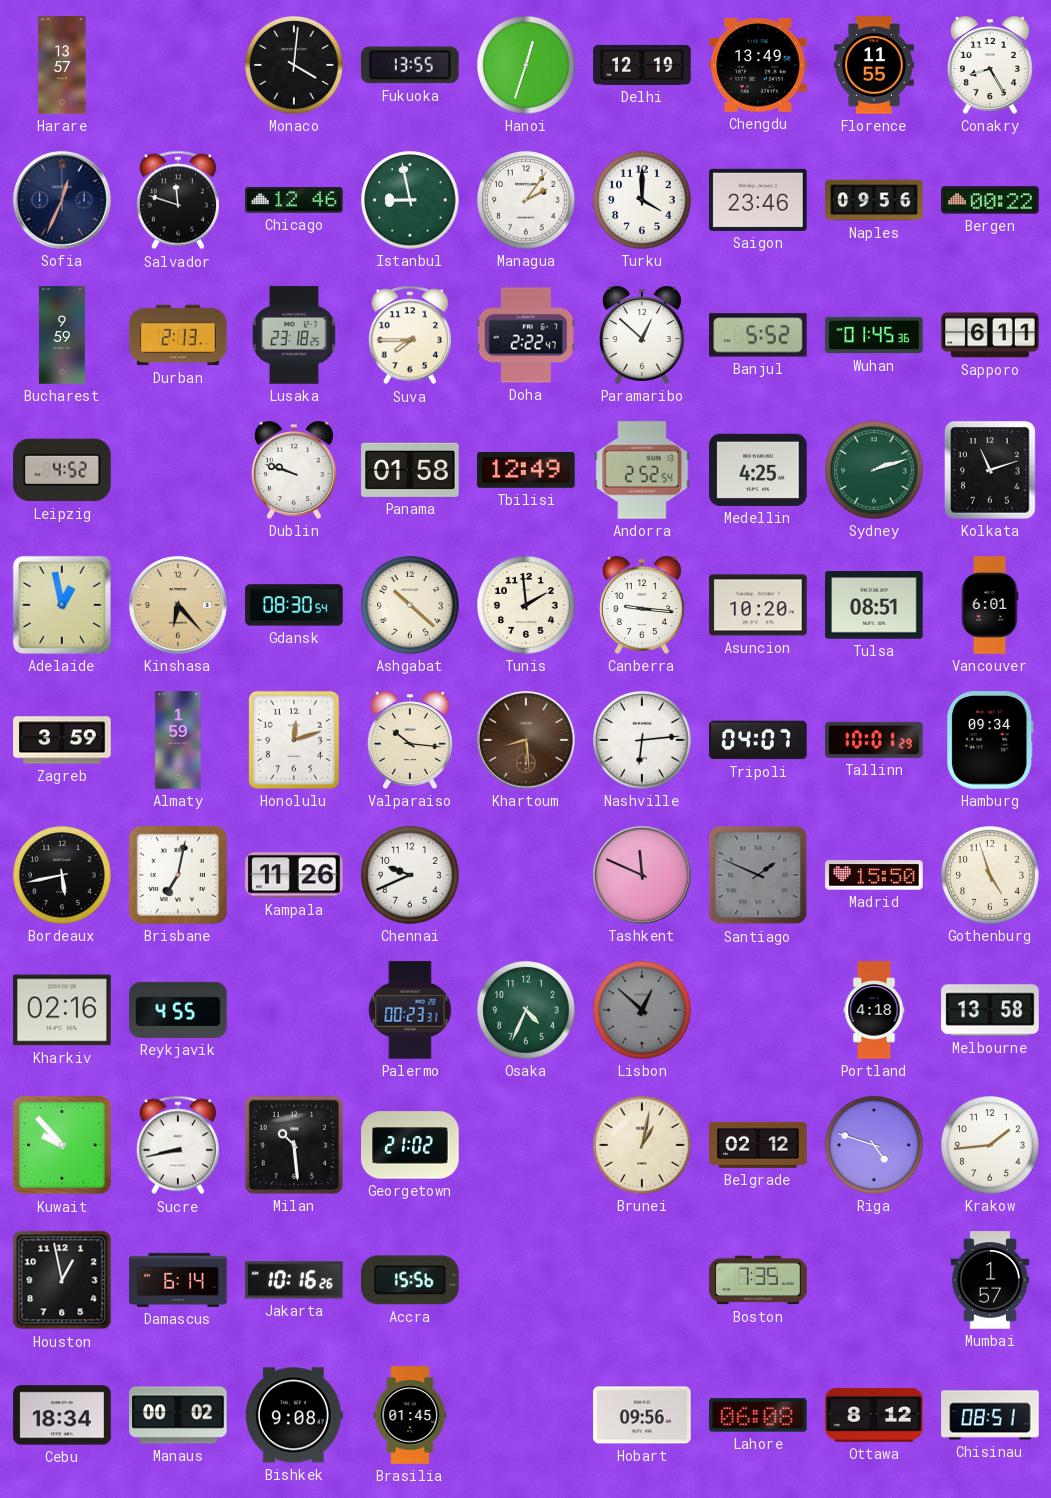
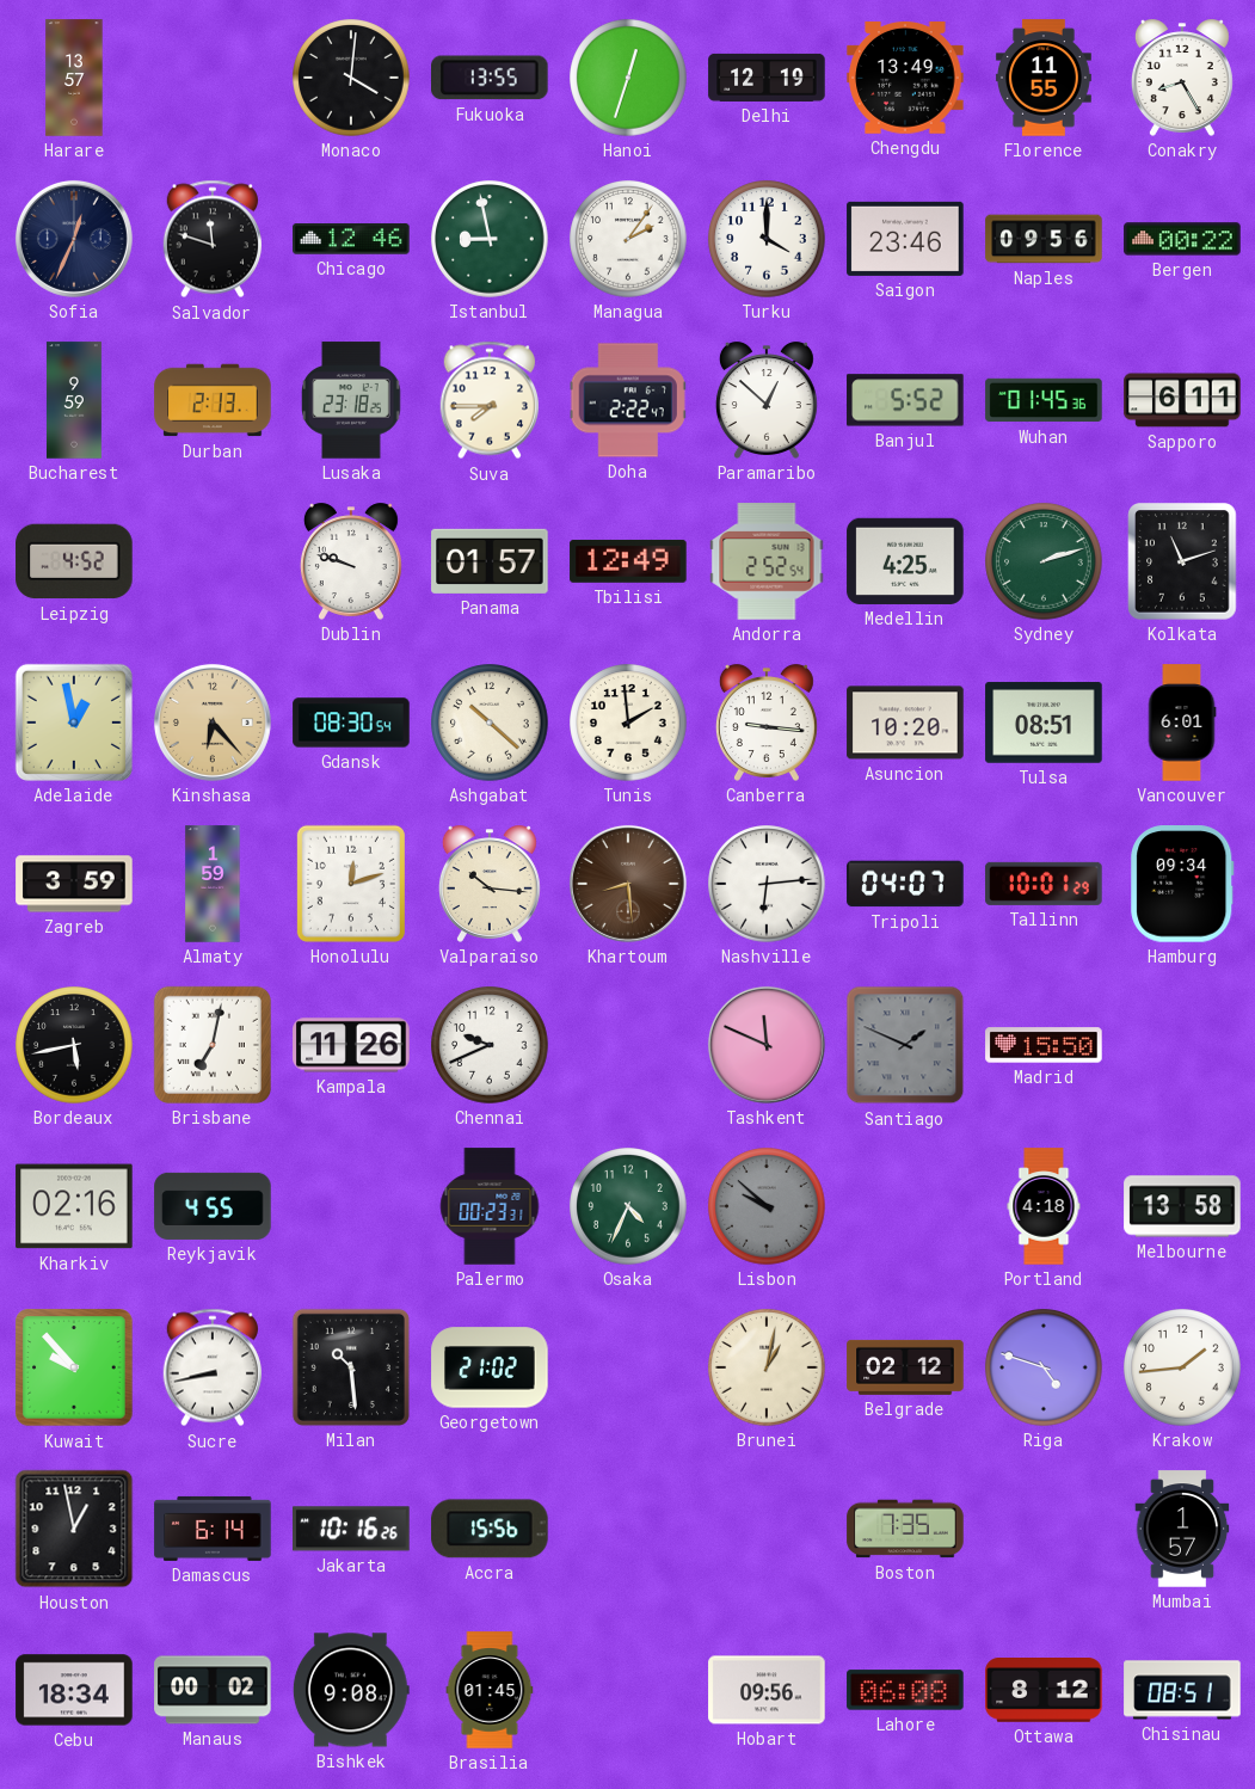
Panama: 01:58 -> 01:57
Gothenburg: 4:57 -> none
Lisbon: 12:52 -> 9:52
